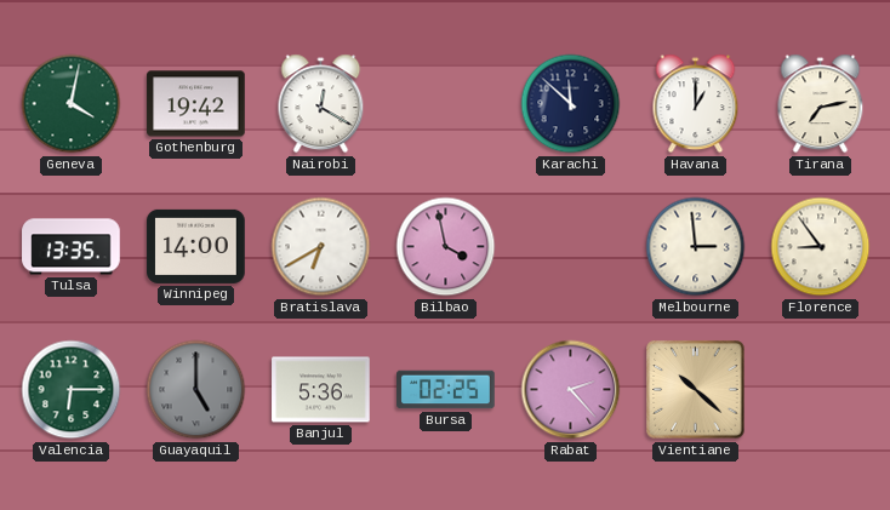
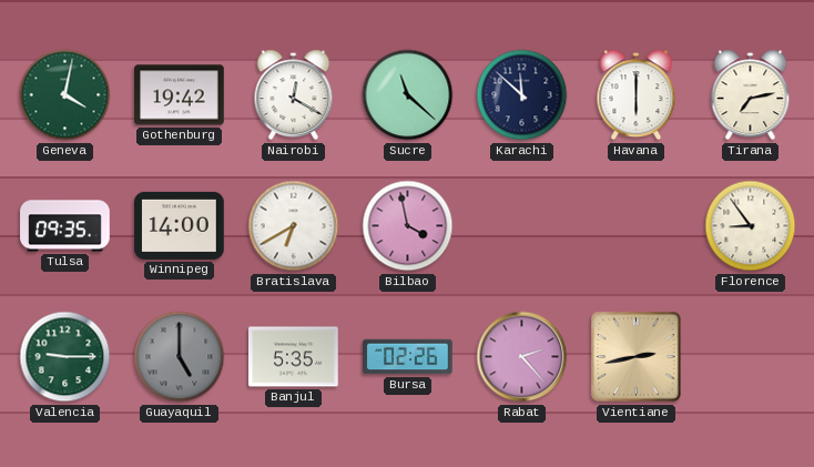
Sucre: none -> 11:22
Havana: 1:00 -> 6:00
Tulsa: 13:35 -> 09:35
Melbourne: 2:59 -> none
Valencia: 6:15 -> 9:15
Banjul: 5:36 -> 5:35
Bursa: 02:25 -> 02:26
Vientiane: 10:22 -> 2:43
